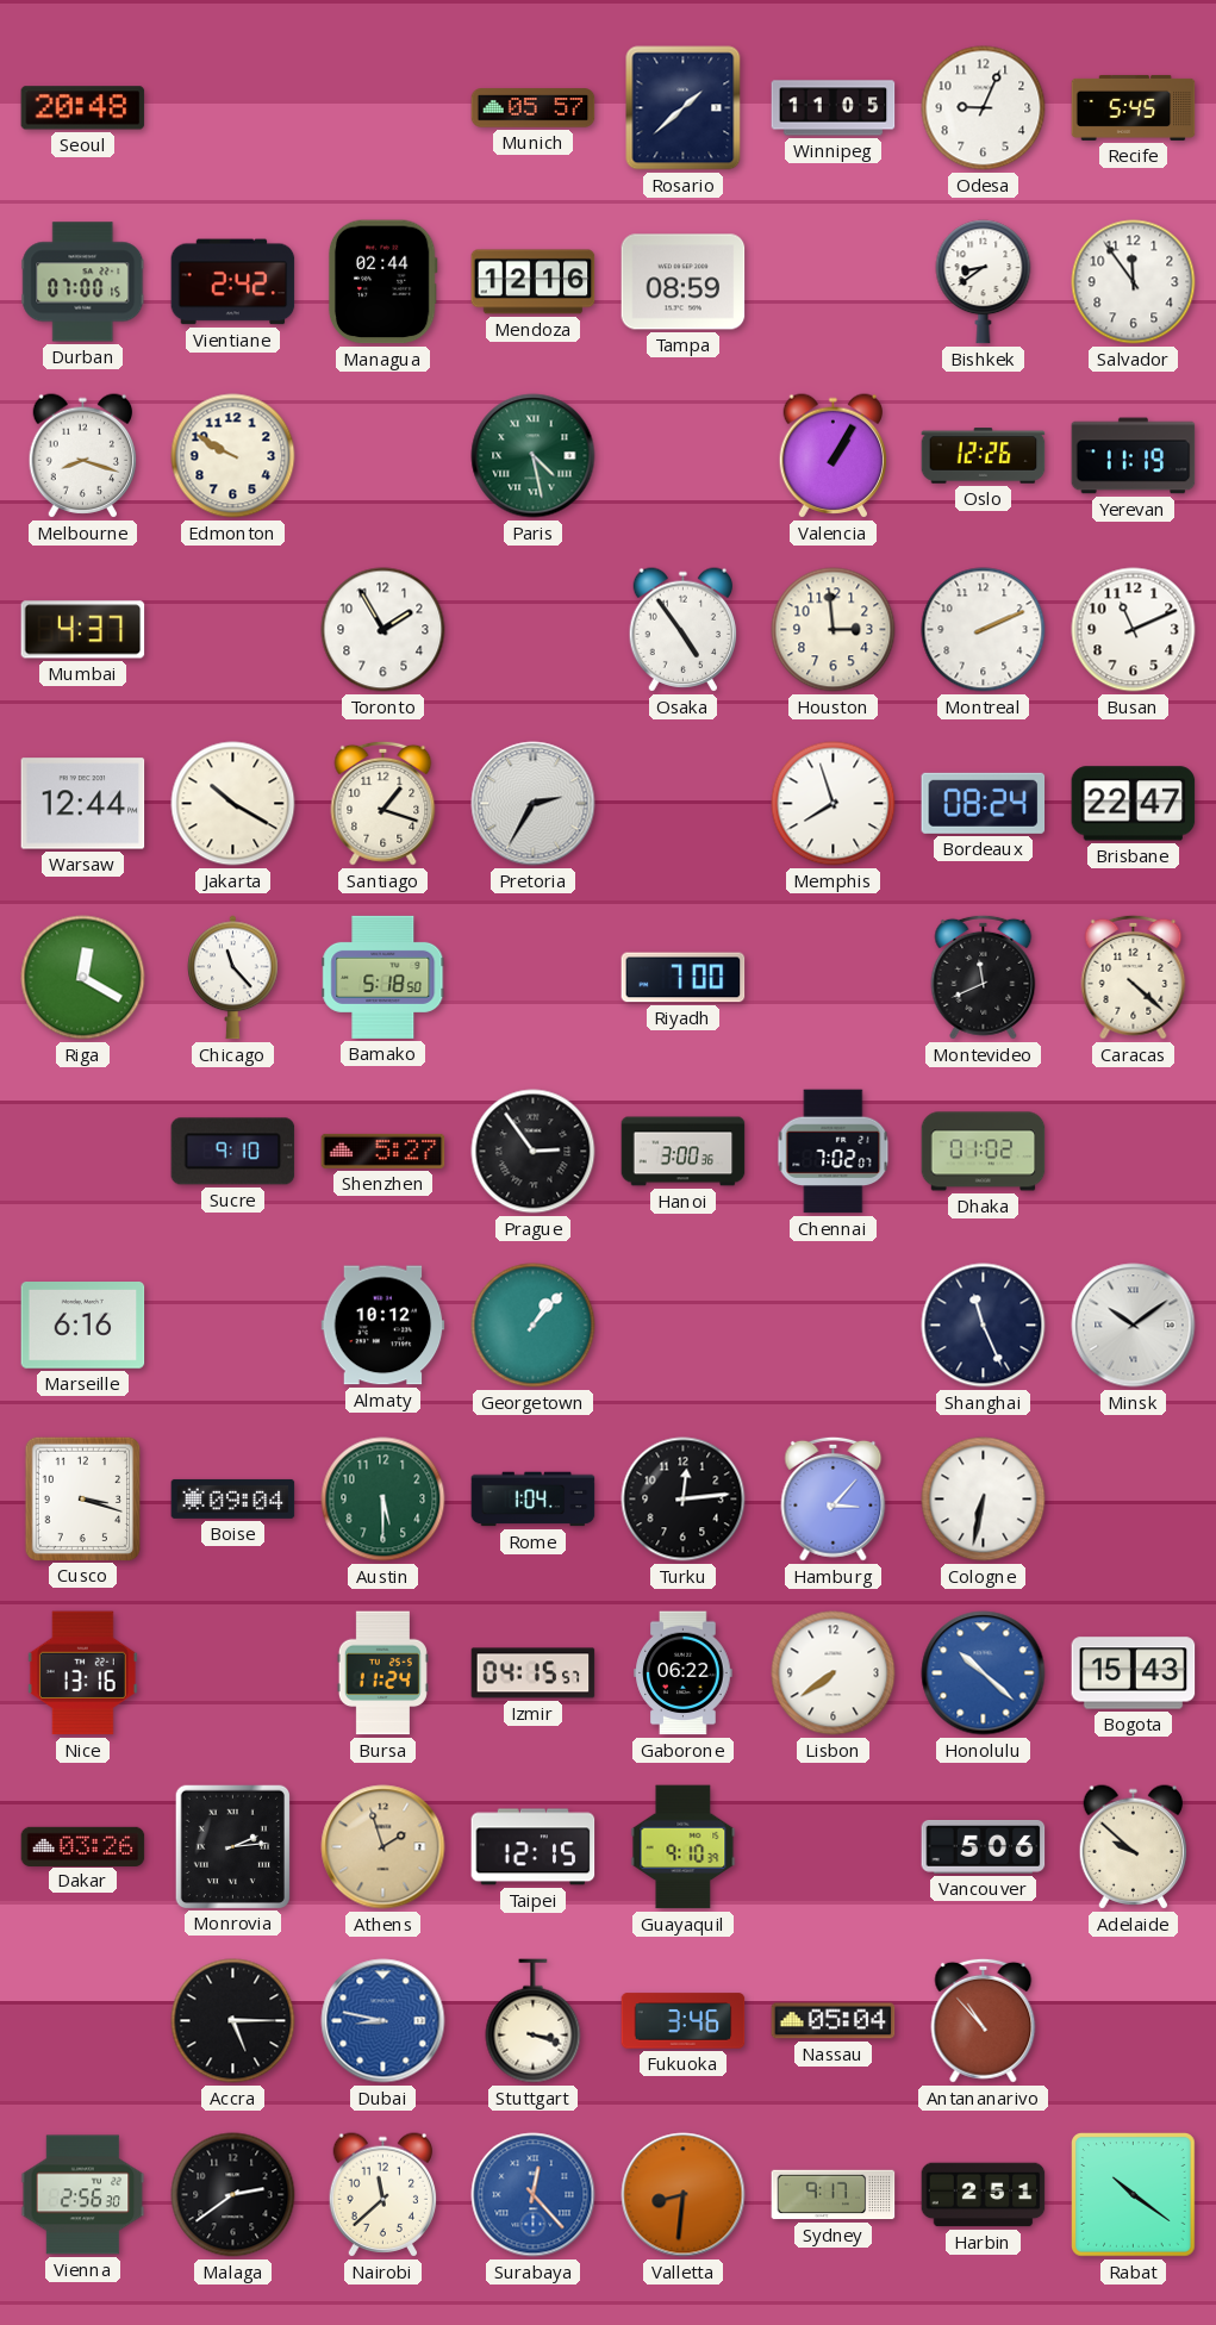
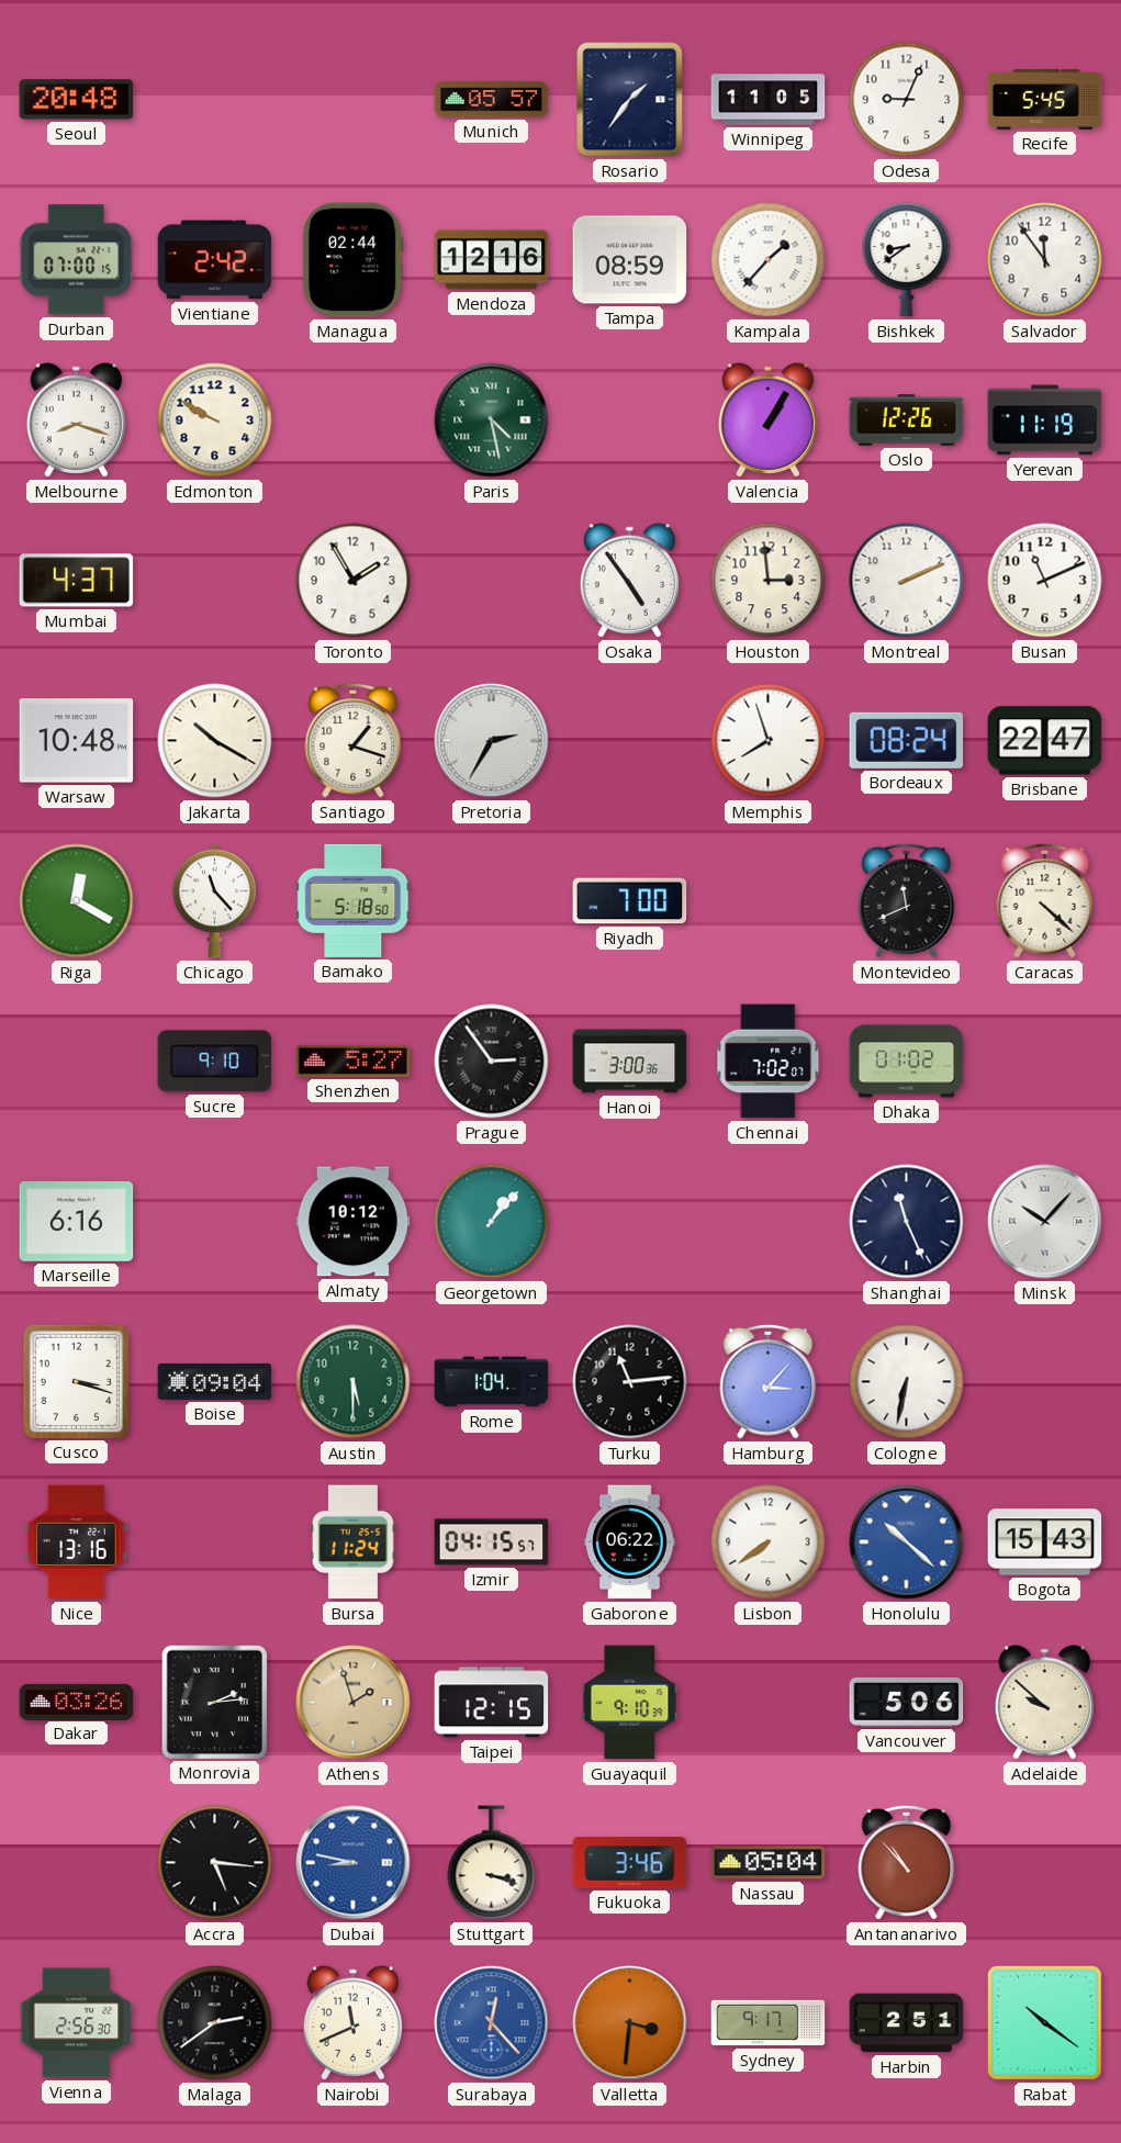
Rosario: 1:38 -> 1:36
Kampala: none -> 1:37
Warsaw: 12:44 -> 10:48
Minsk: 10:09 -> 10:07
Turku: 12:14 -> 11:14
Accra: 5:15 -> 5:16
Nairobi: 11:38 -> 11:41
Valletta: 8:31 -> 3:31
